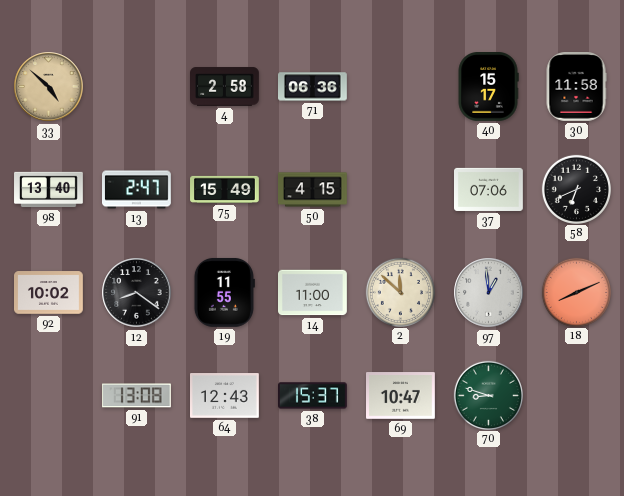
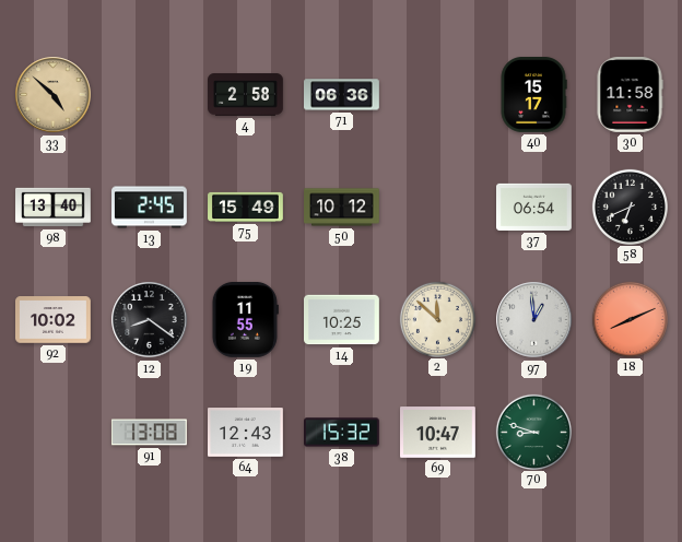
13: 2:47 -> 2:45
50: 4:15 -> 10:12
37: 07:06 -> 06:54
14: 11:00 -> 10:25
38: 15:37 -> 15:32
